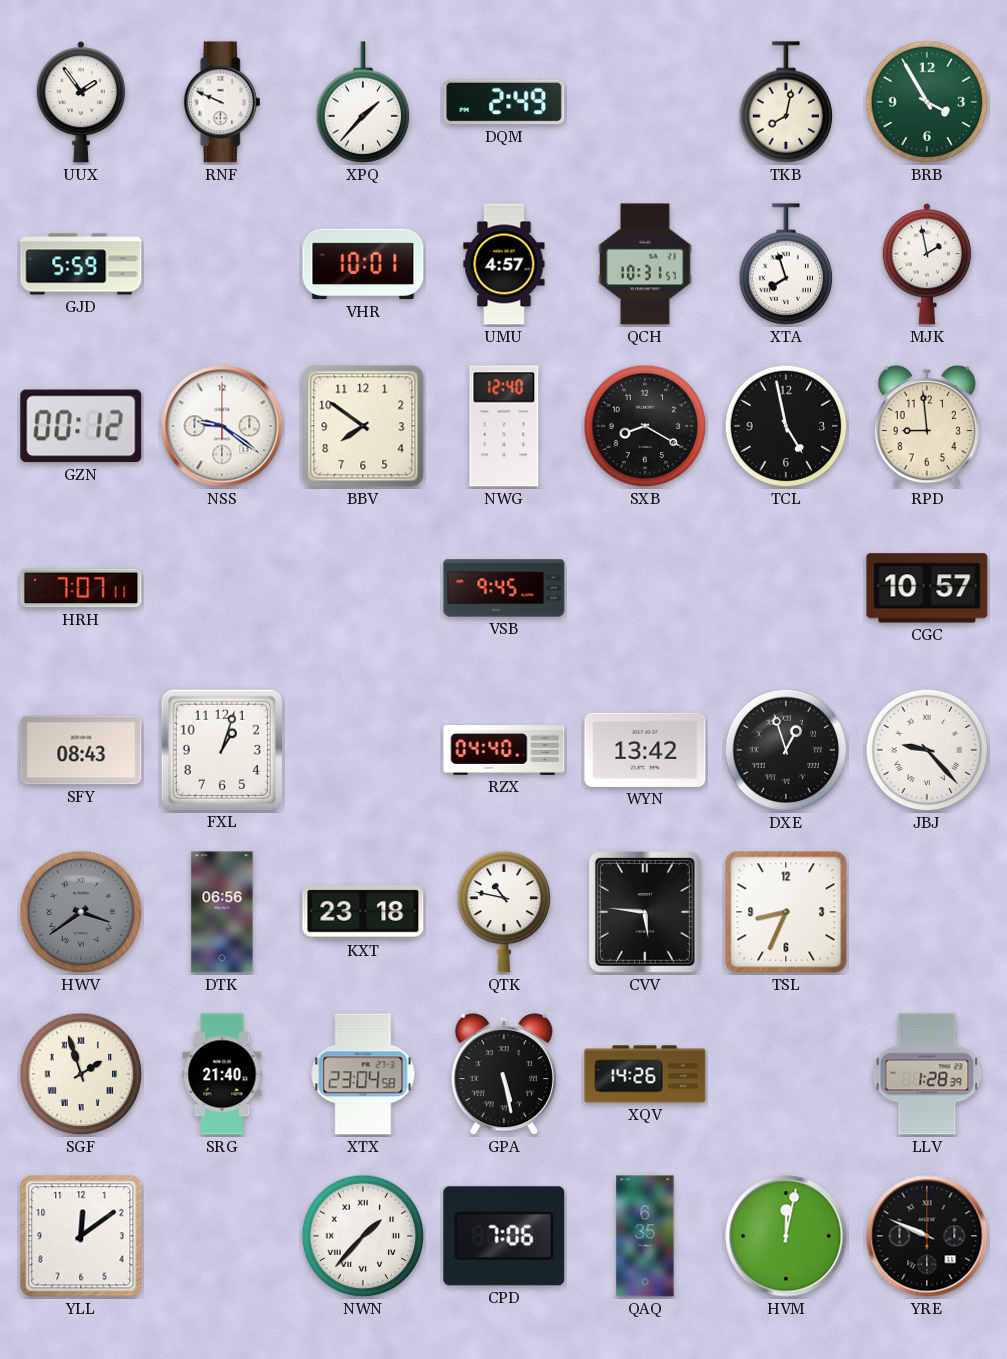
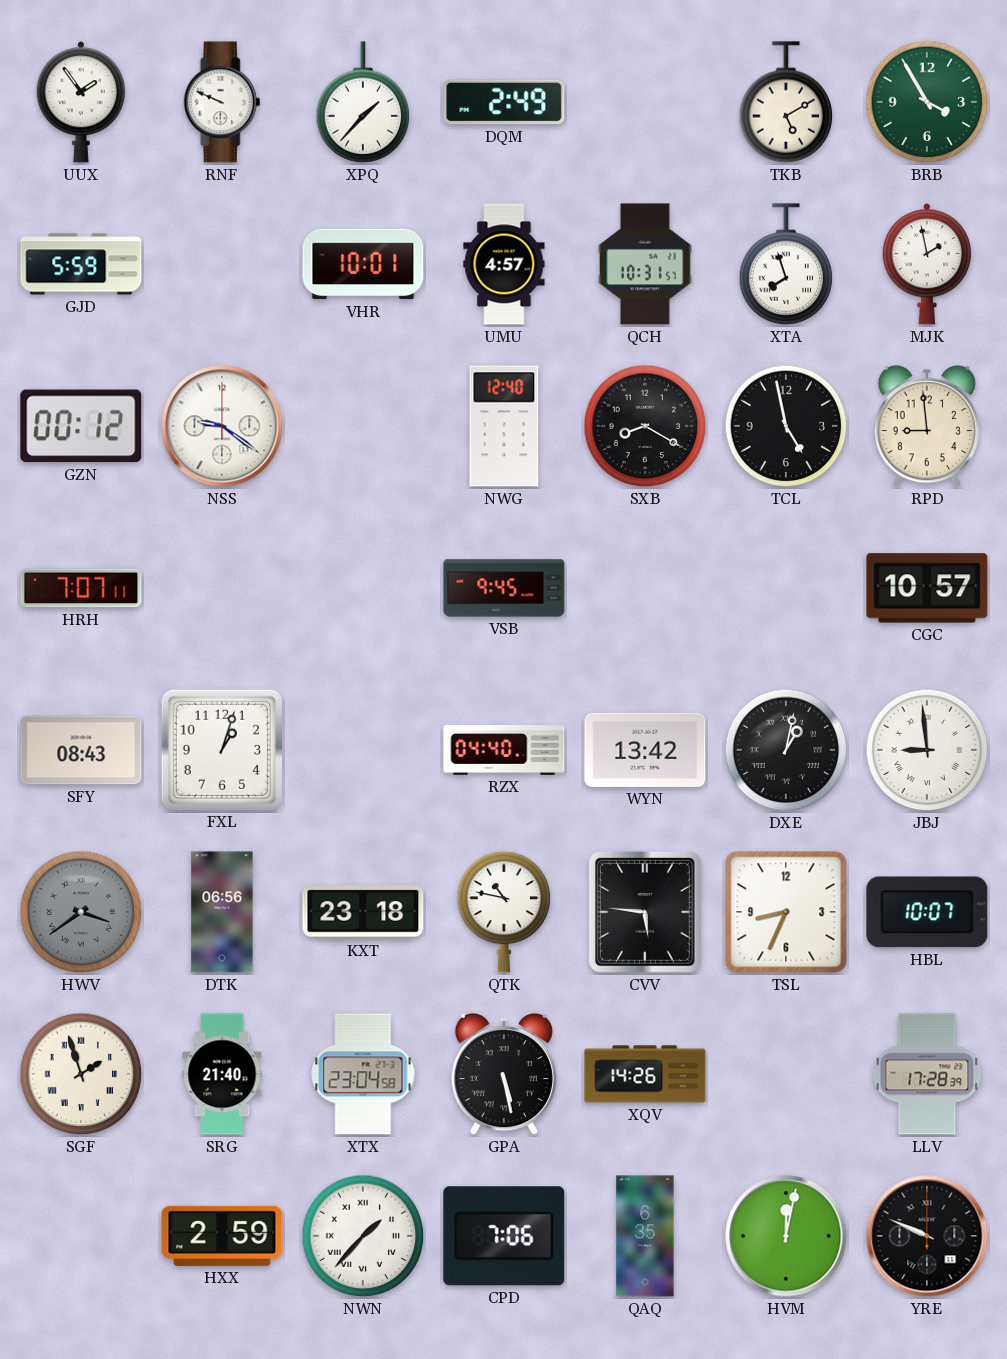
TKB: 8:02 -> 5:10
BBV: 7:51 -> none
DXE: 12:57 -> 1:02
JBJ: 9:23 -> 8:59
HBL: none -> 10:07
LLV: 1:28 -> 17:28
YLL: 12:09 -> none
HXX: none -> 2:59
